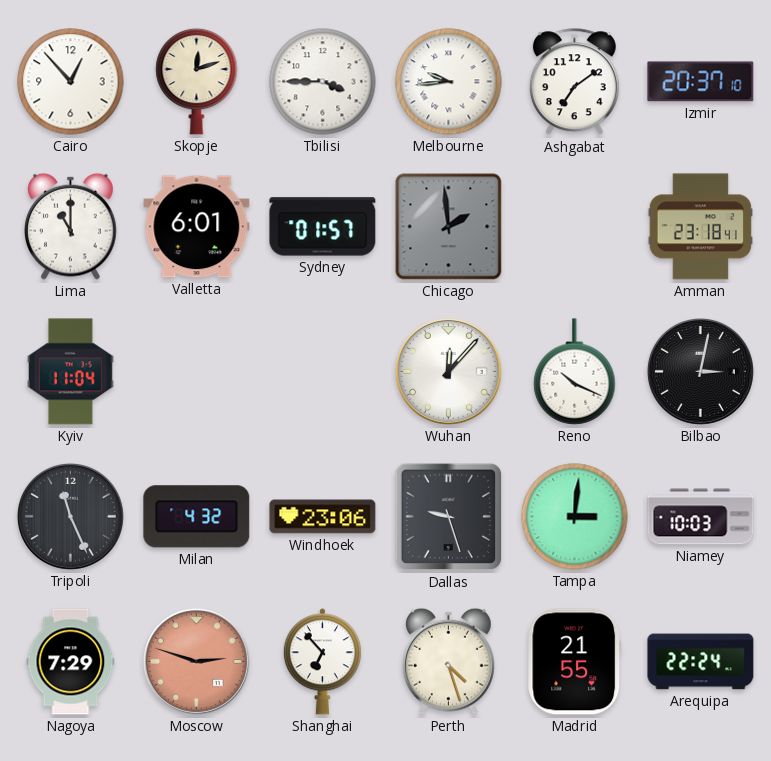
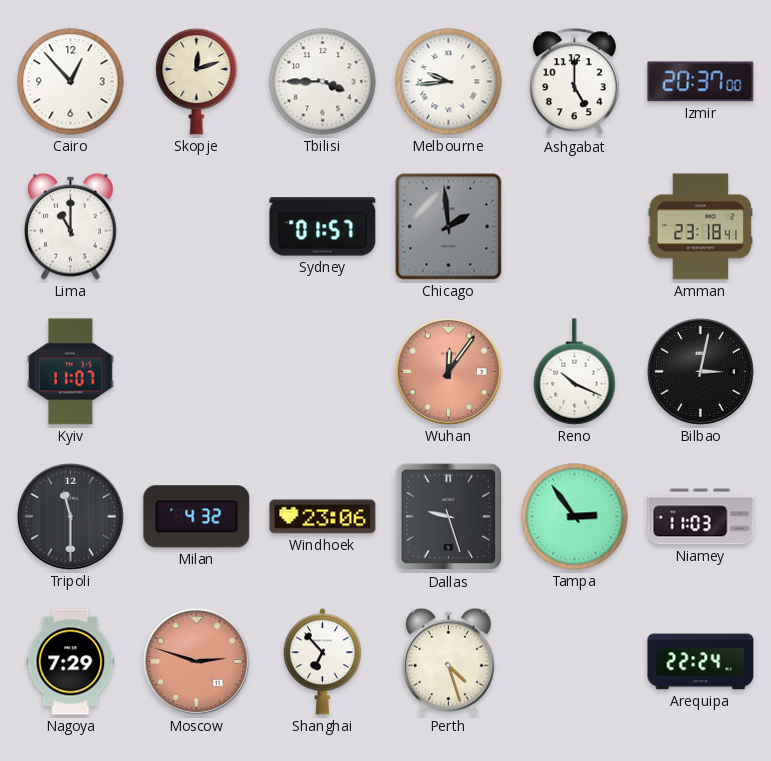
Ashgabat: 7:09 -> 5:00
Izmir: 20:37:10 -> 20:37:00
Valletta: 6:01 -> none
Kyiv: 11:04 -> 11:07
Wuhan: 12:07 -> 12:06
Wuhan dial: white -> salmon
Tripoli: 11:26 -> 11:30
Tampa: 3:01 -> 2:54
Niamey: 10:03 -> 11:03
Madrid: 21:55 -> none
